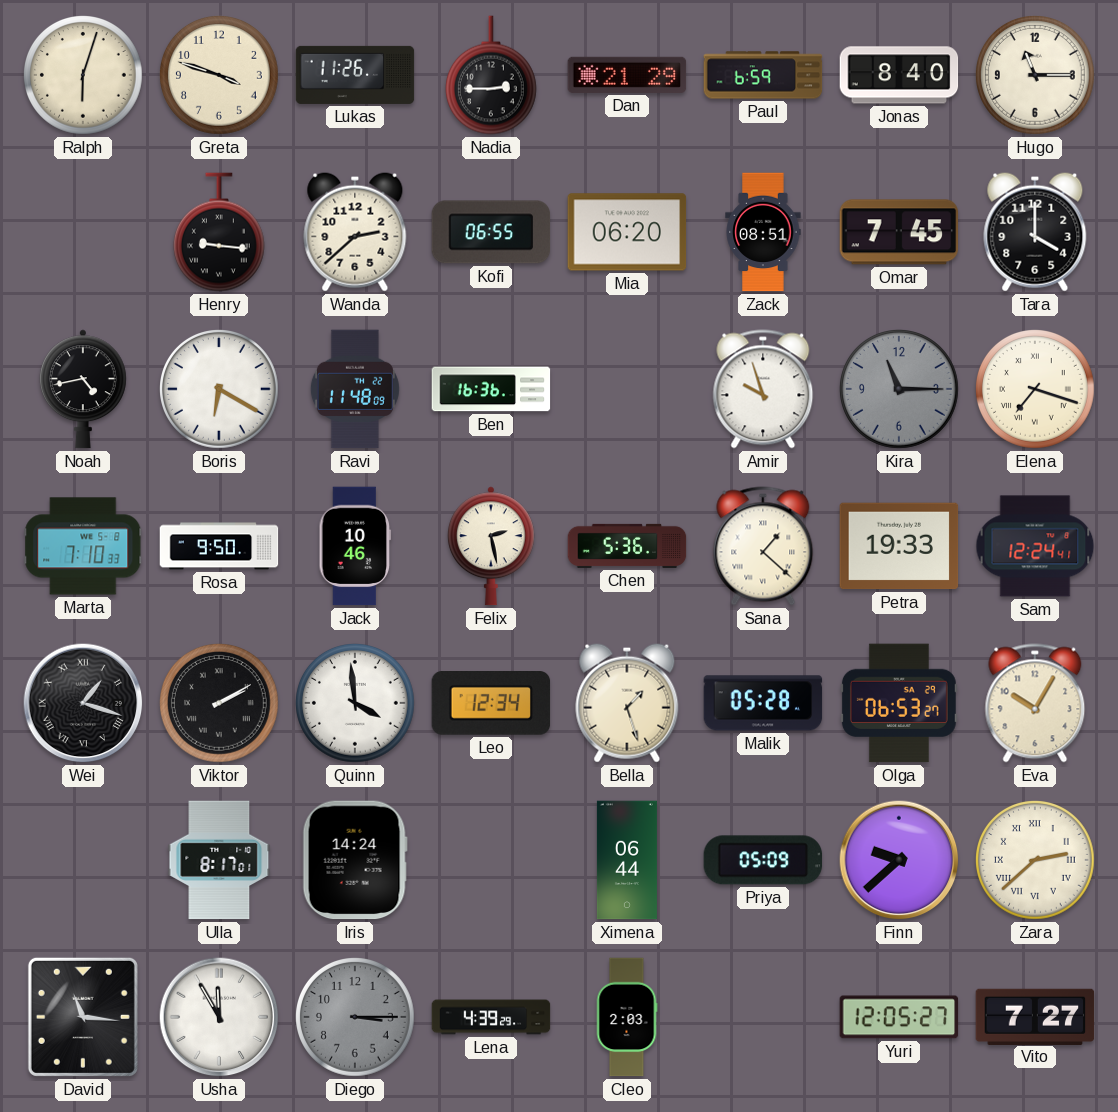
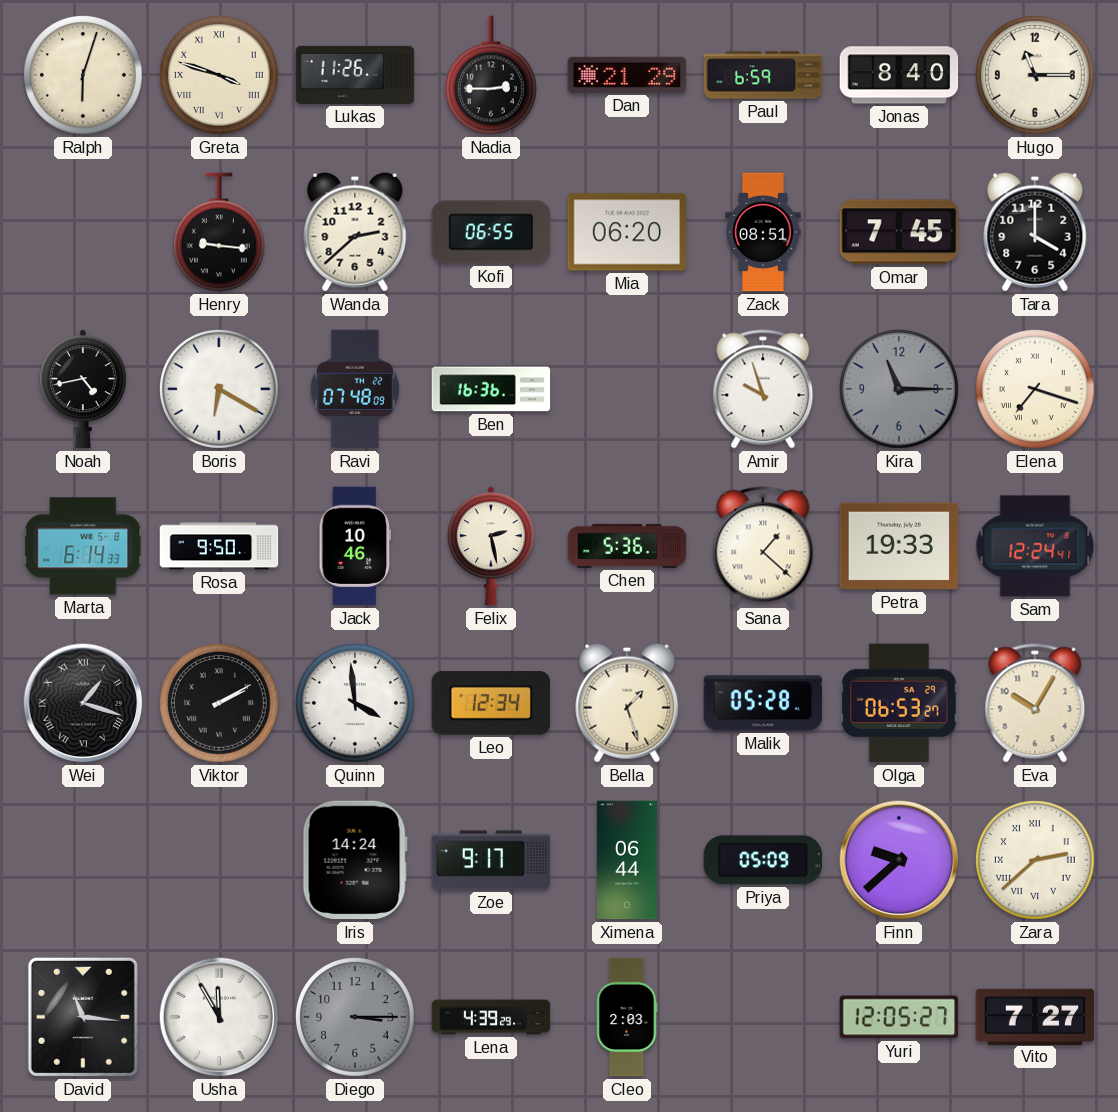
Greta numerals: Arabic -> Roman
Ravi: 11:48 -> 07:48
Marta: 7:10 -> 6:14
Ulla: 8:17 -> none
Zoe: none -> 9:17
